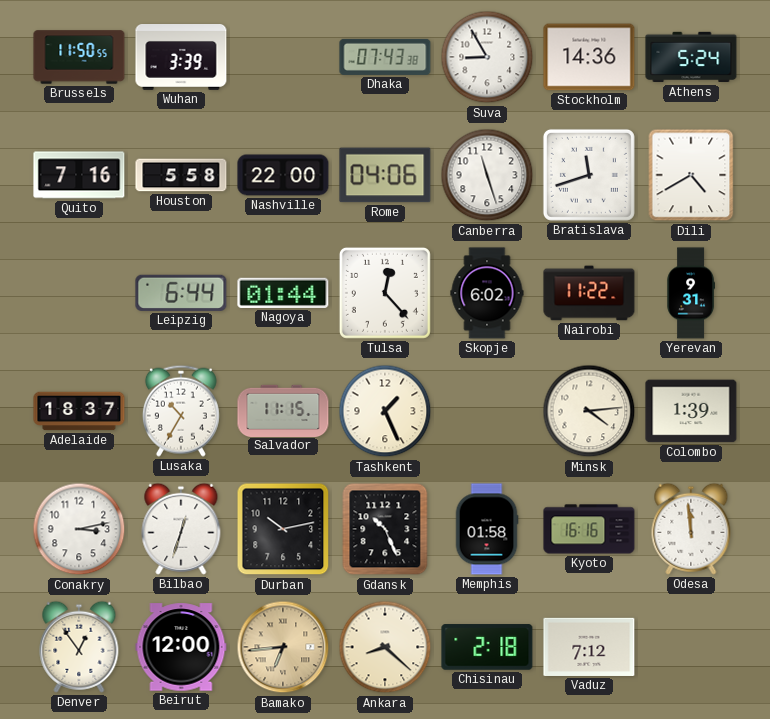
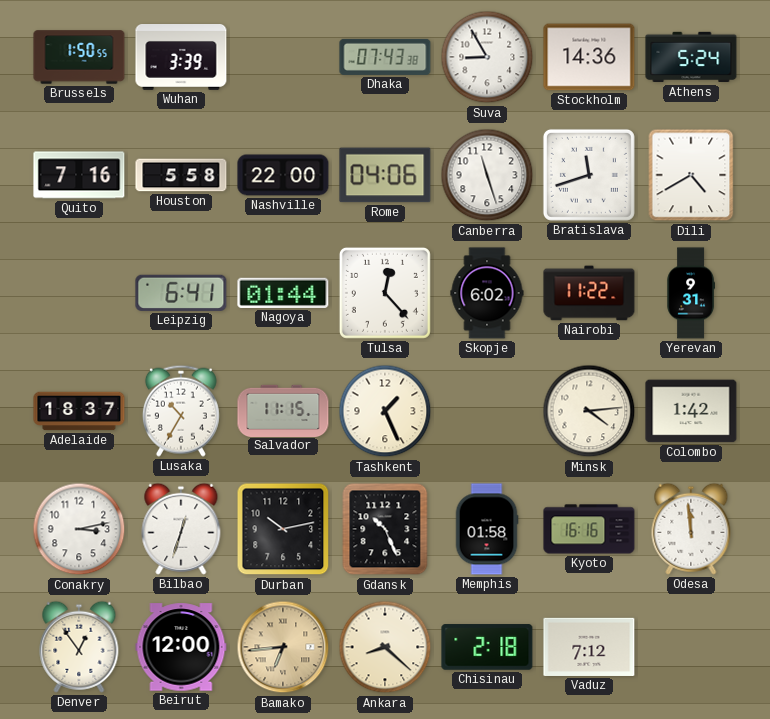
Brussels: 11:50 -> 1:50
Leipzig: 6:44 -> 6:41
Colombo: 1:39 -> 1:42
